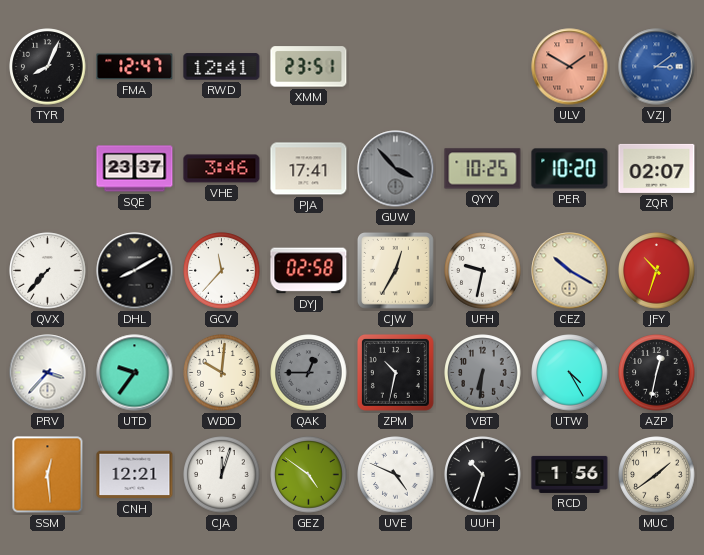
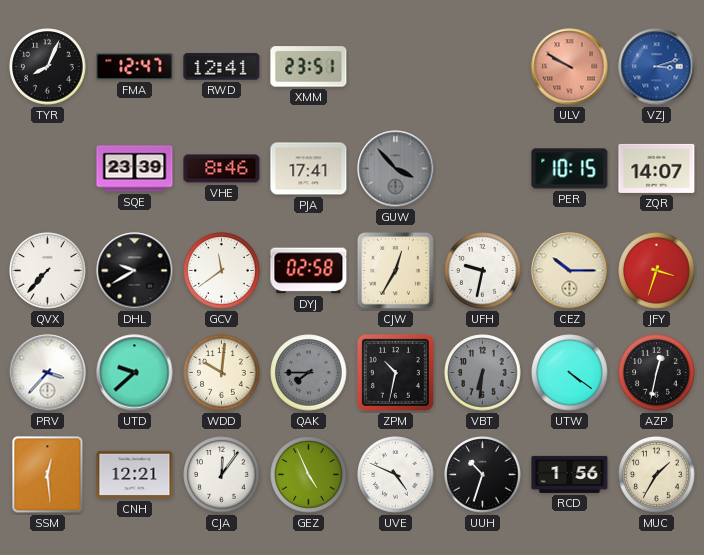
ULV: 1:50 -> 9:50
VZJ: 3:09 -> 3:12
SQE: 23:37 -> 23:39
VHE: 3:46 -> 8:46
QYY: 10:25 -> none
PER: 10:20 -> 10:15
ZQR: 02:07 -> 14:07
DHL: 8:10 -> 9:40
GCV: 11:37 -> 11:39
CEZ: 10:20 -> 10:15
JFY: 10:33 -> 3:33
UTD: 9:36 -> 9:38
QAK: 12:45 -> 7:45
UTW: 4:25 -> 4:21
CJA: 12:03 -> 12:06
GEZ: 4:51 -> 4:56
MUC: 1:39 -> 1:35
